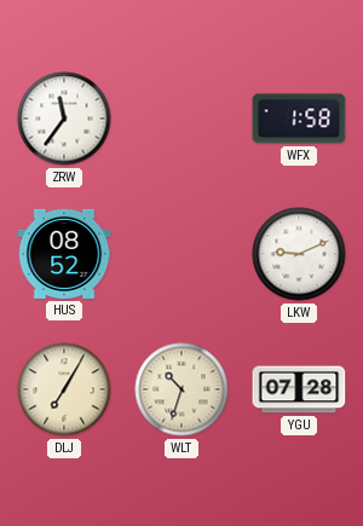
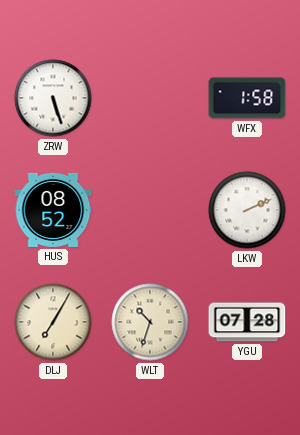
ZRW: 11:36 -> 5:27
LKW: 9:11 -> 2:11
